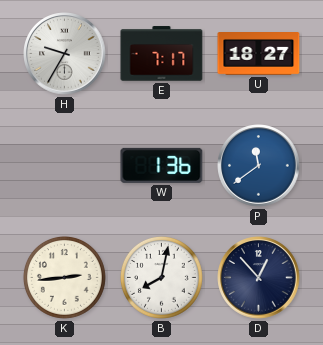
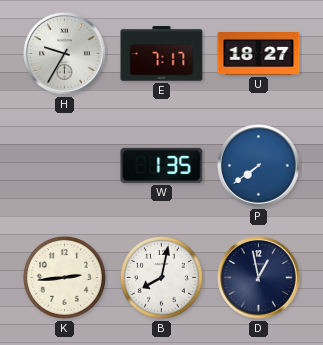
W: 1:36 -> 1:35
P: 11:39 -> 7:39
D: 12:53 -> 12:58
